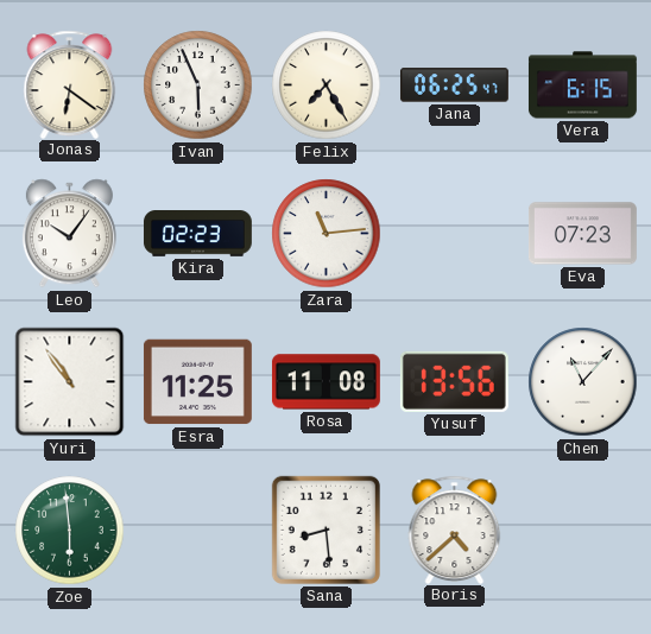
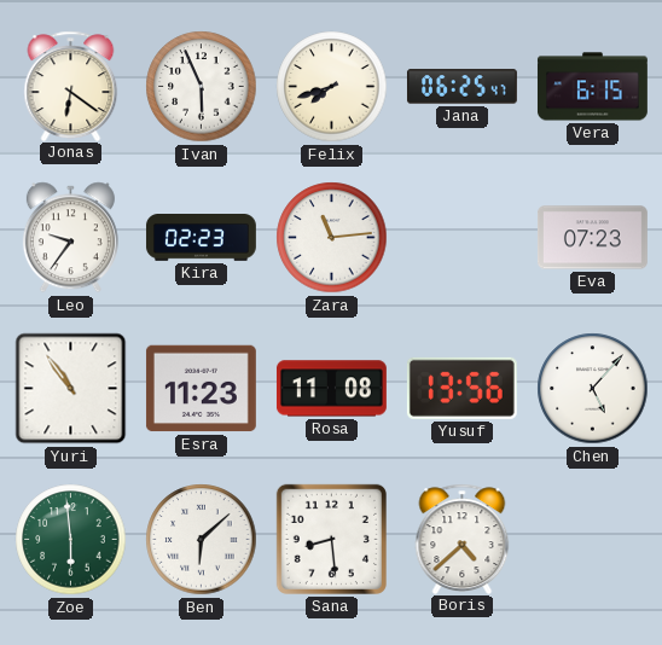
Felix: 7:25 -> 7:42
Leo: 10:06 -> 9:36
Esra: 11:25 -> 11:23
Chen: 11:07 -> 5:07
Ben: none -> 6:08
